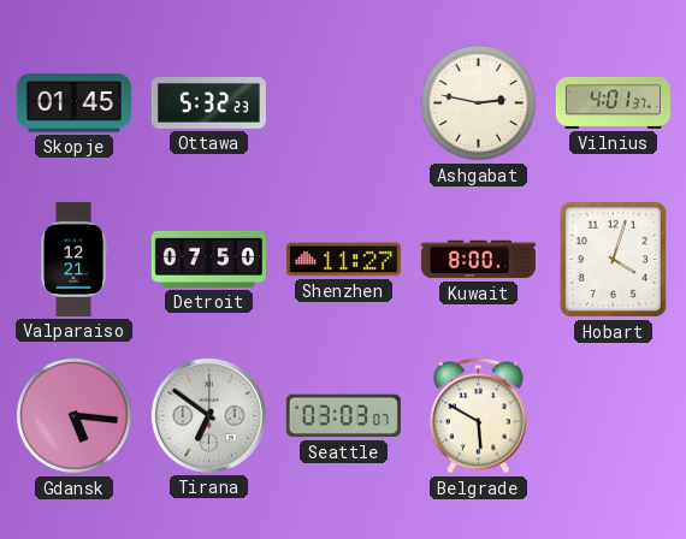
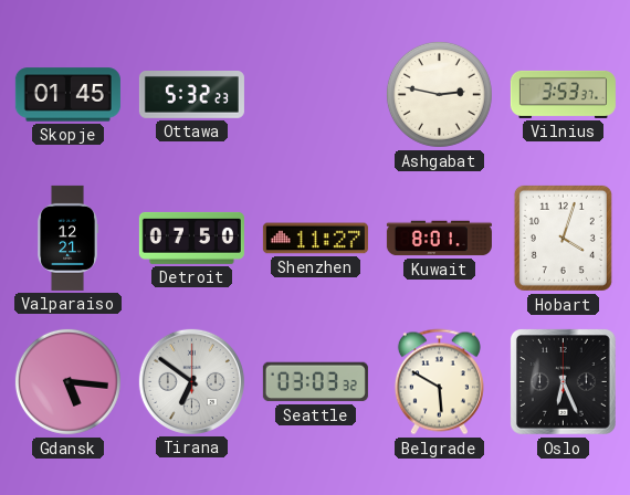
Vilnius: 4:01 -> 3:53
Kuwait: 8:00 -> 8:01
Seattle: 03:03:07 -> 03:03:32
Oslo: none -> 6:26
